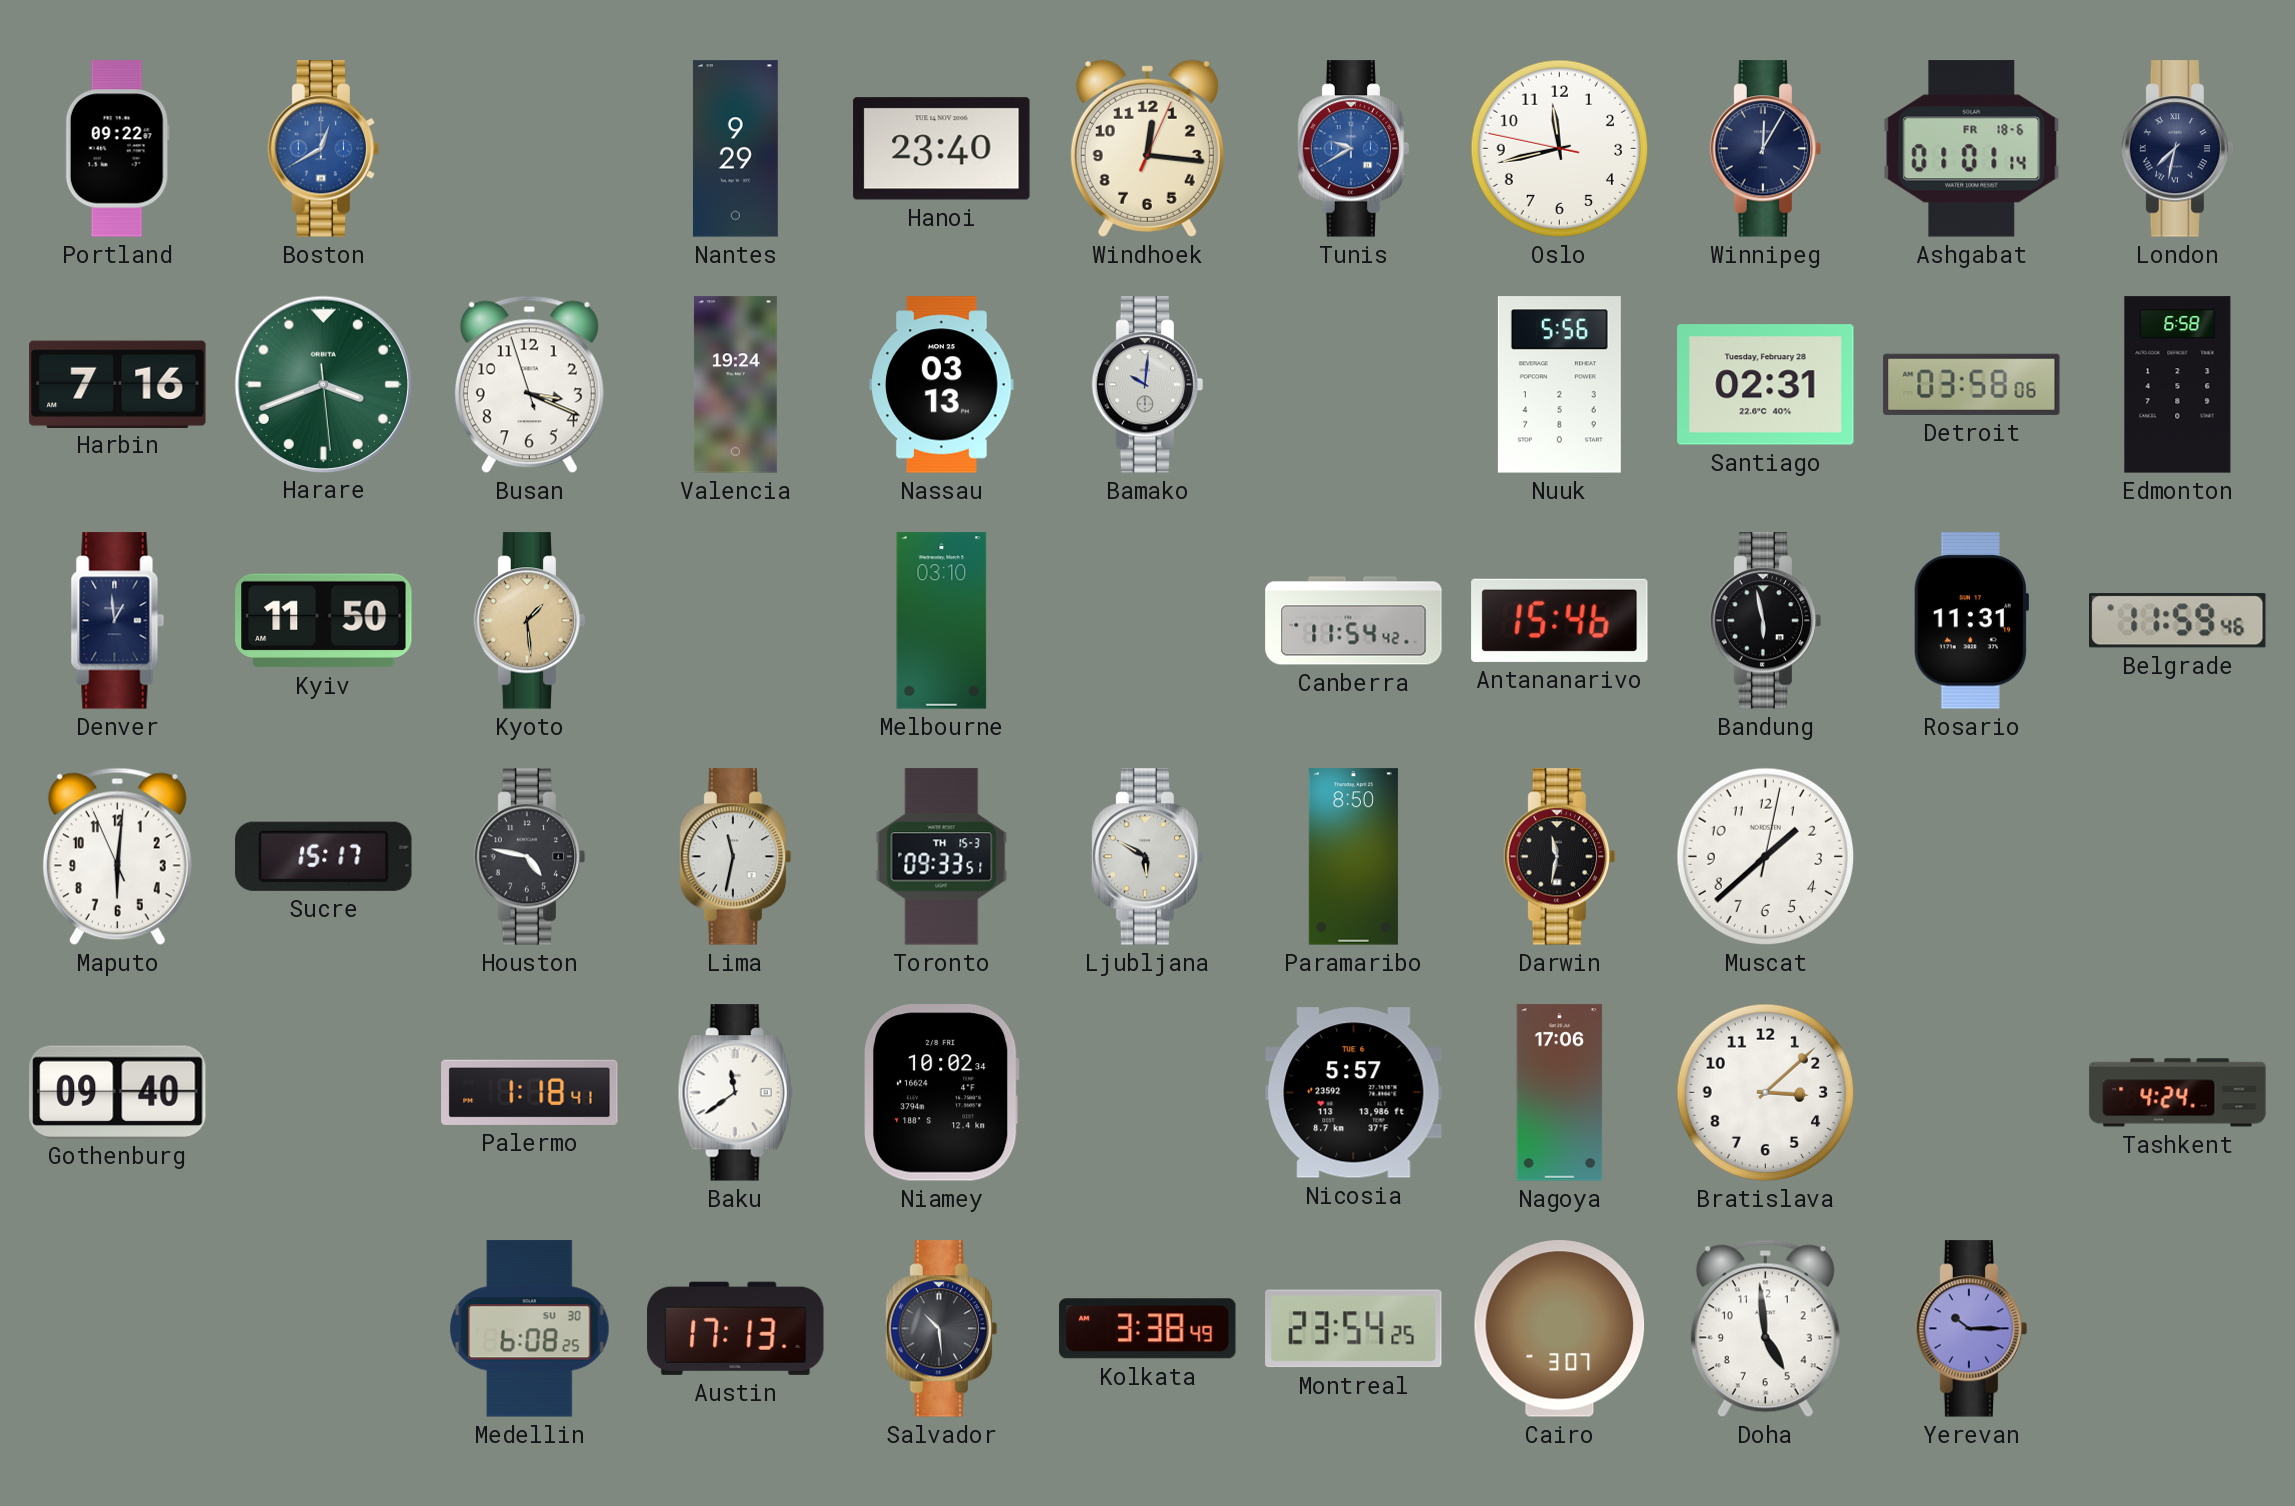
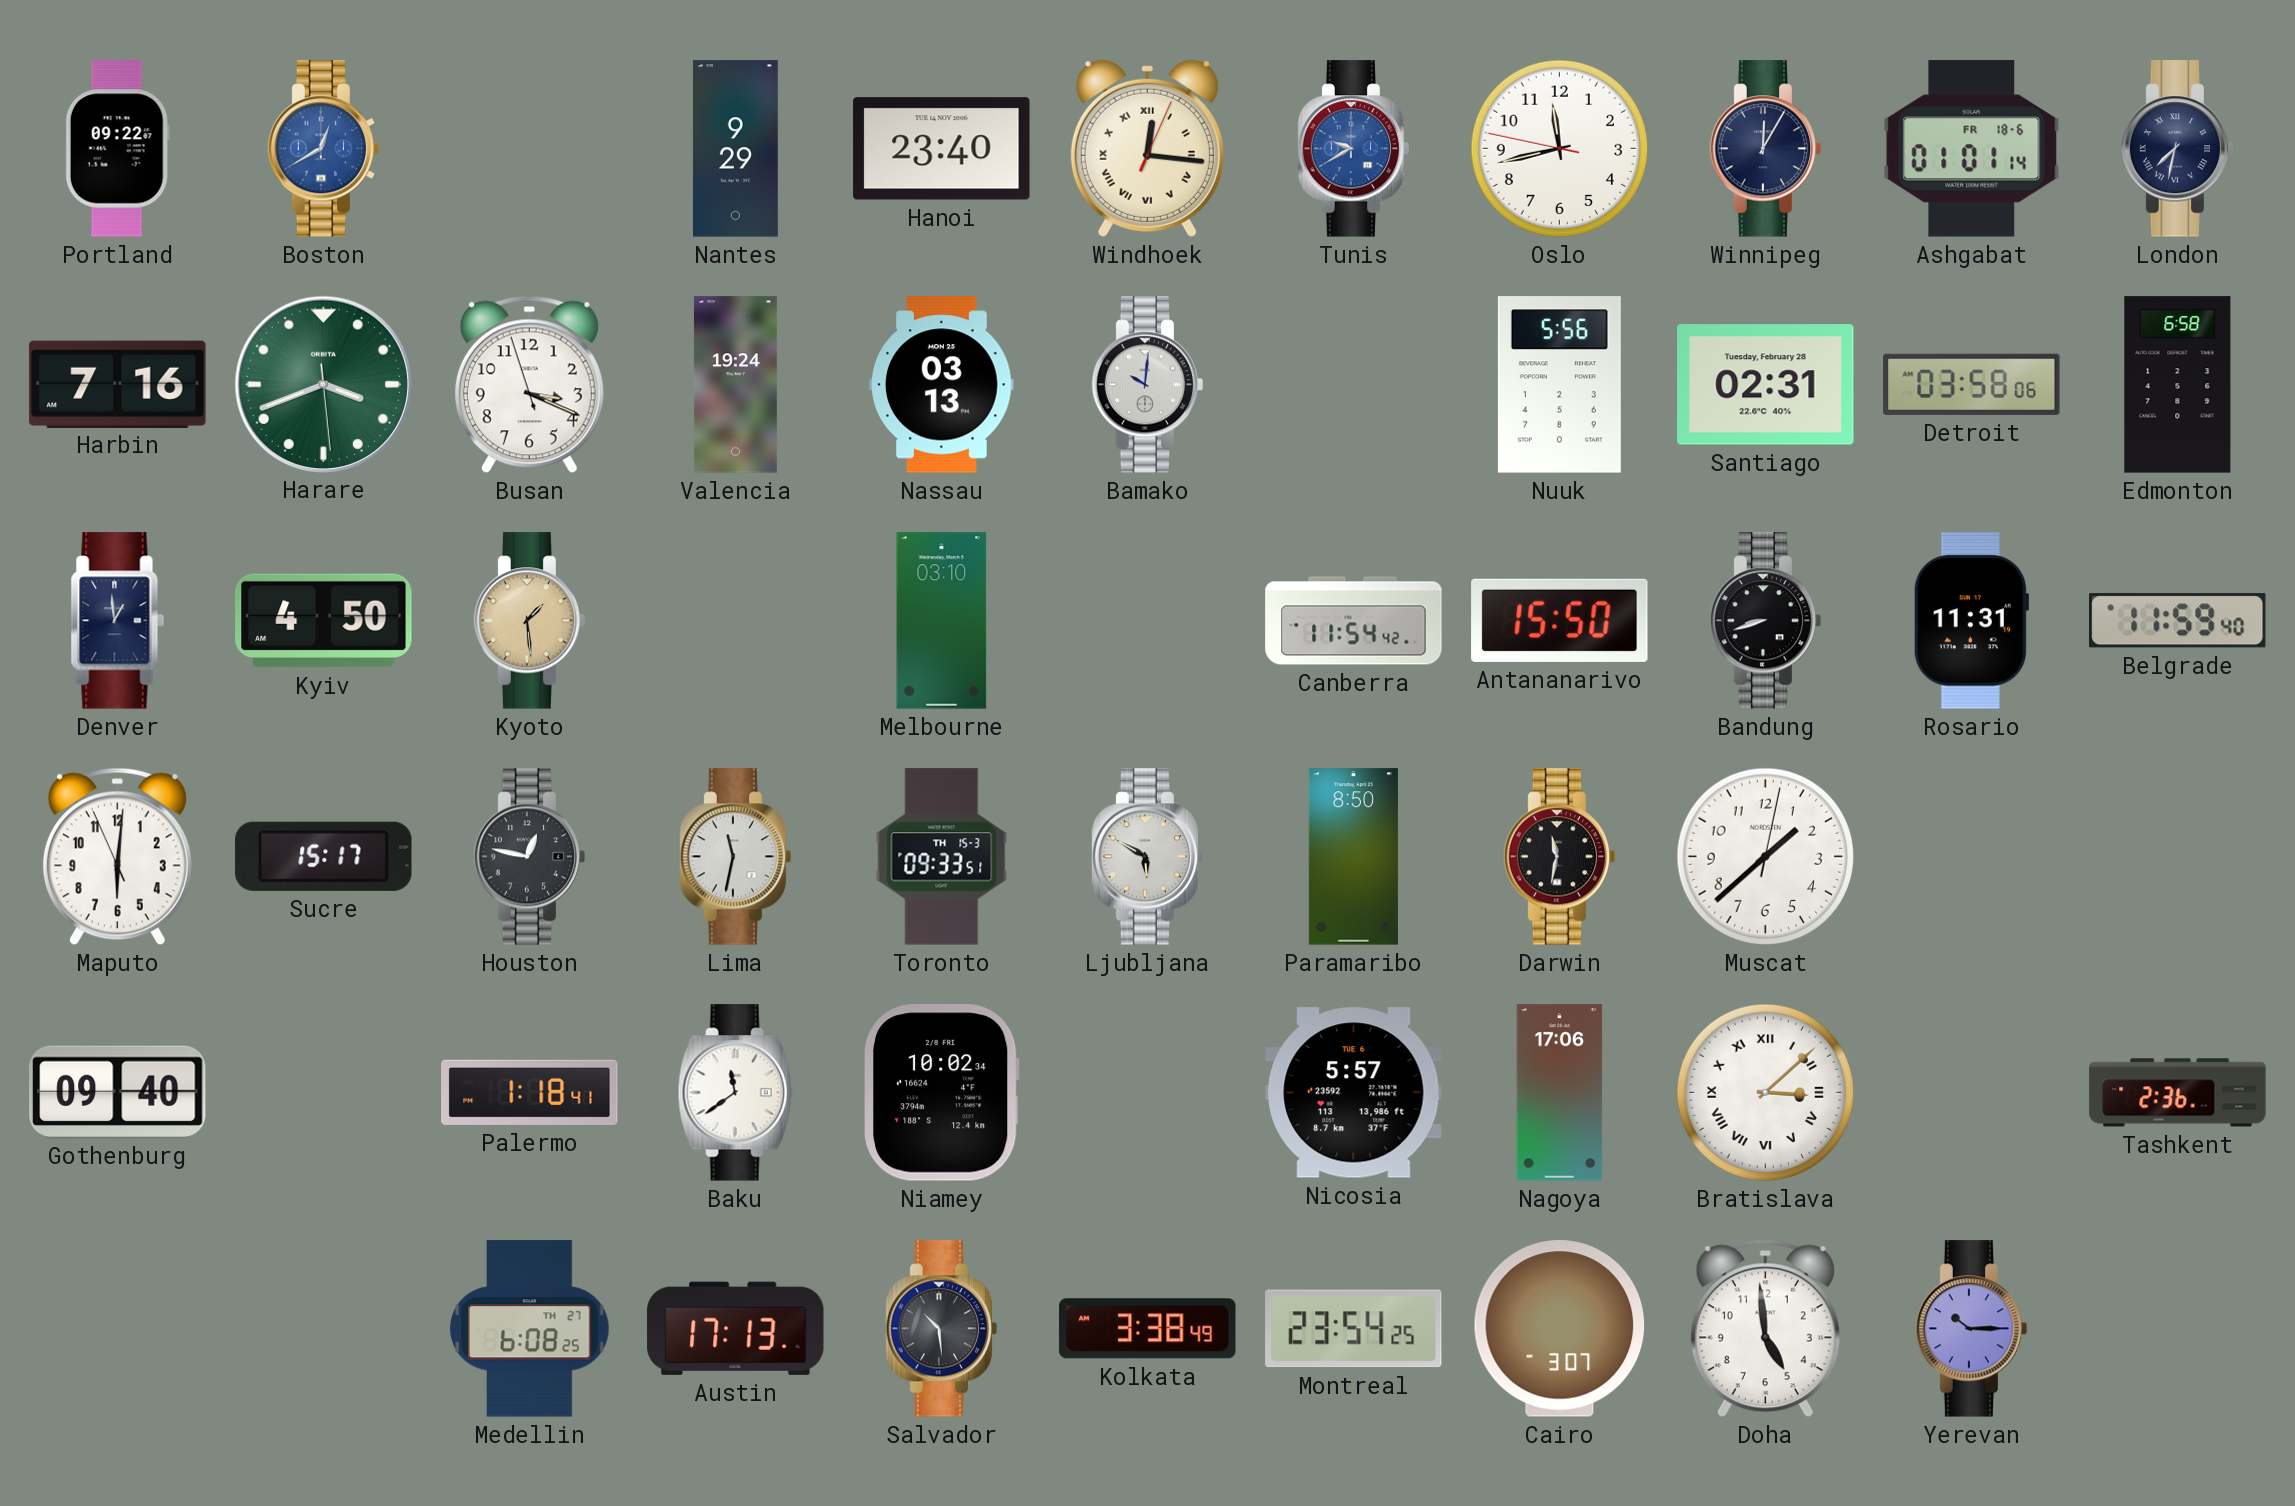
Windhoek numerals: Arabic -> Roman
Kyiv: 11:50 -> 4:50
Antananarivo: 15:46 -> 15:50
Bandung: 5:58 -> 8:42
Belgrade: 11:59:46 -> 11:59:40
Houston: 4:47 -> 12:47
Bratislava numerals: Arabic -> Roman
Tashkent: 4:24 -> 2:36
Medellin date: SU 30 -> TH 27
